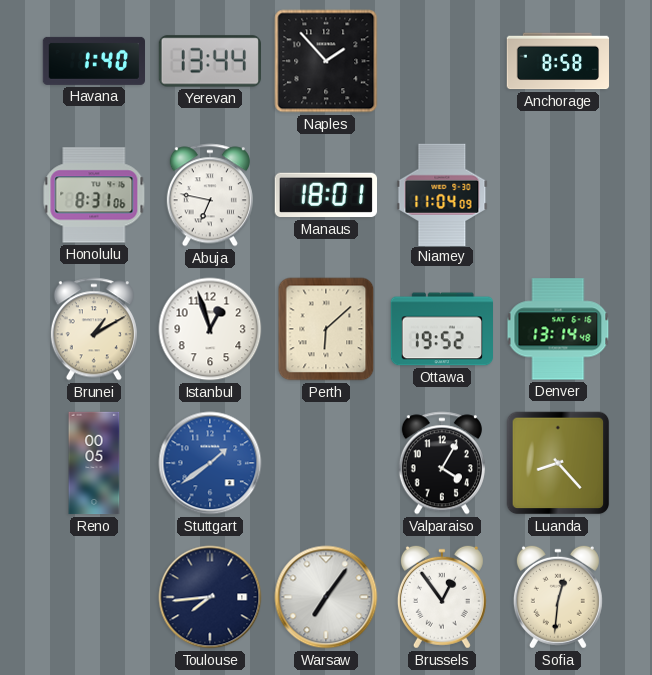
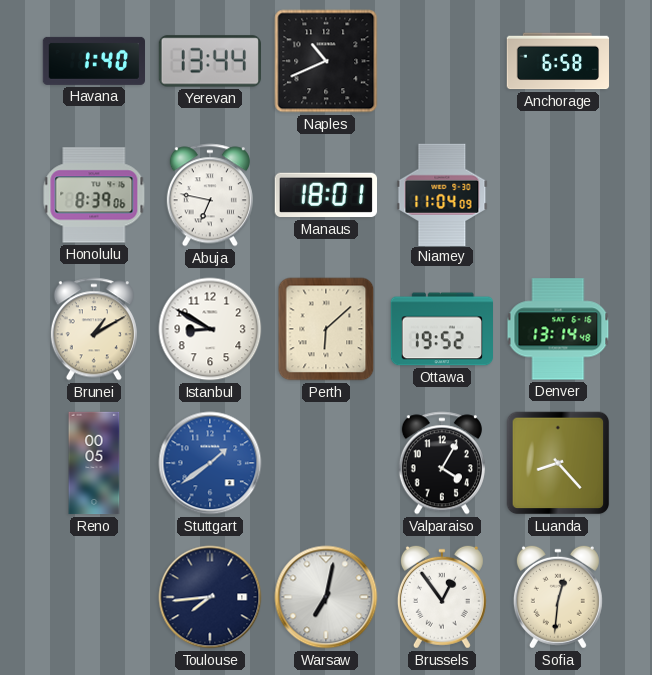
Naples: 1:53 -> 10:41
Anchorage: 8:58 -> 6:58
Honolulu: 8:31 -> 8:39
Istanbul: 12:57 -> 8:50
Warsaw: 7:06 -> 7:02
